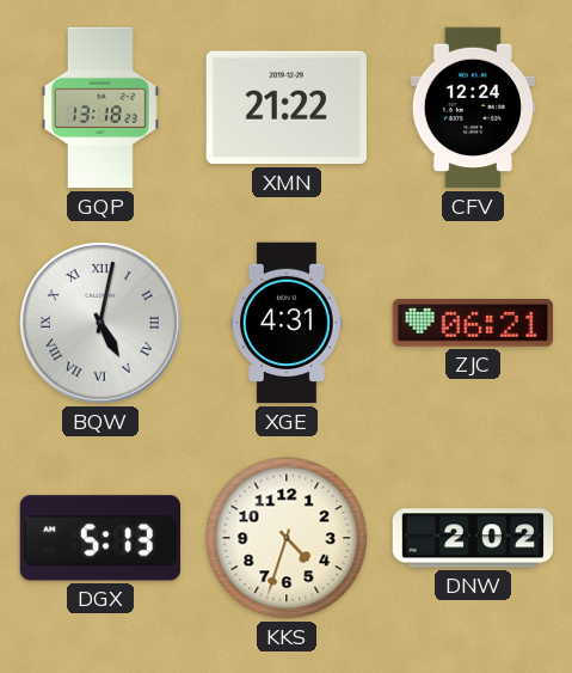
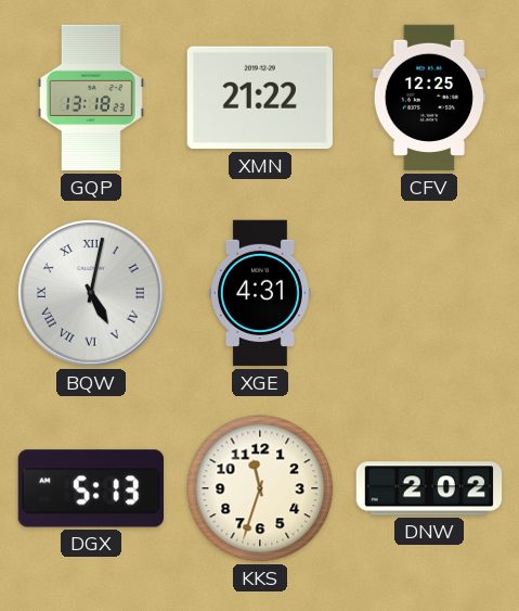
CFV: 12:24 -> 12:25
ZJC: 06:21 -> none
KKS: 4:33 -> 11:33
